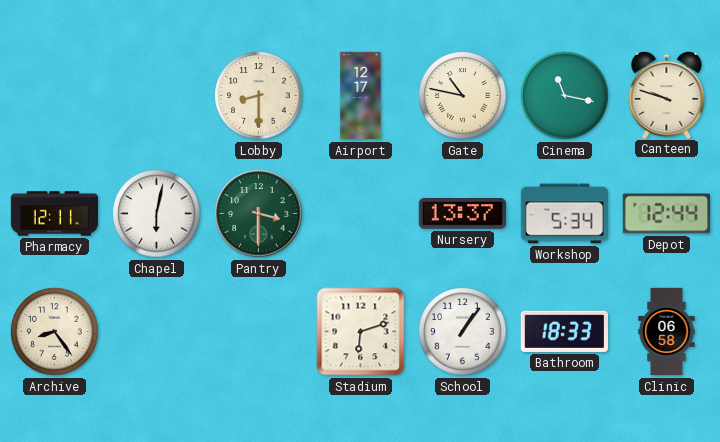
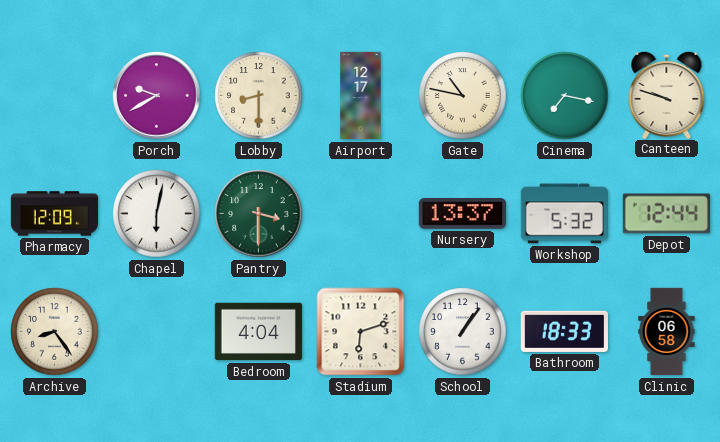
Porch: none -> 9:40
Cinema: 11:17 -> 7:17
Pharmacy: 12:11 -> 12:09
Workshop: 5:34 -> 5:32
Bedroom: none -> 4:04
